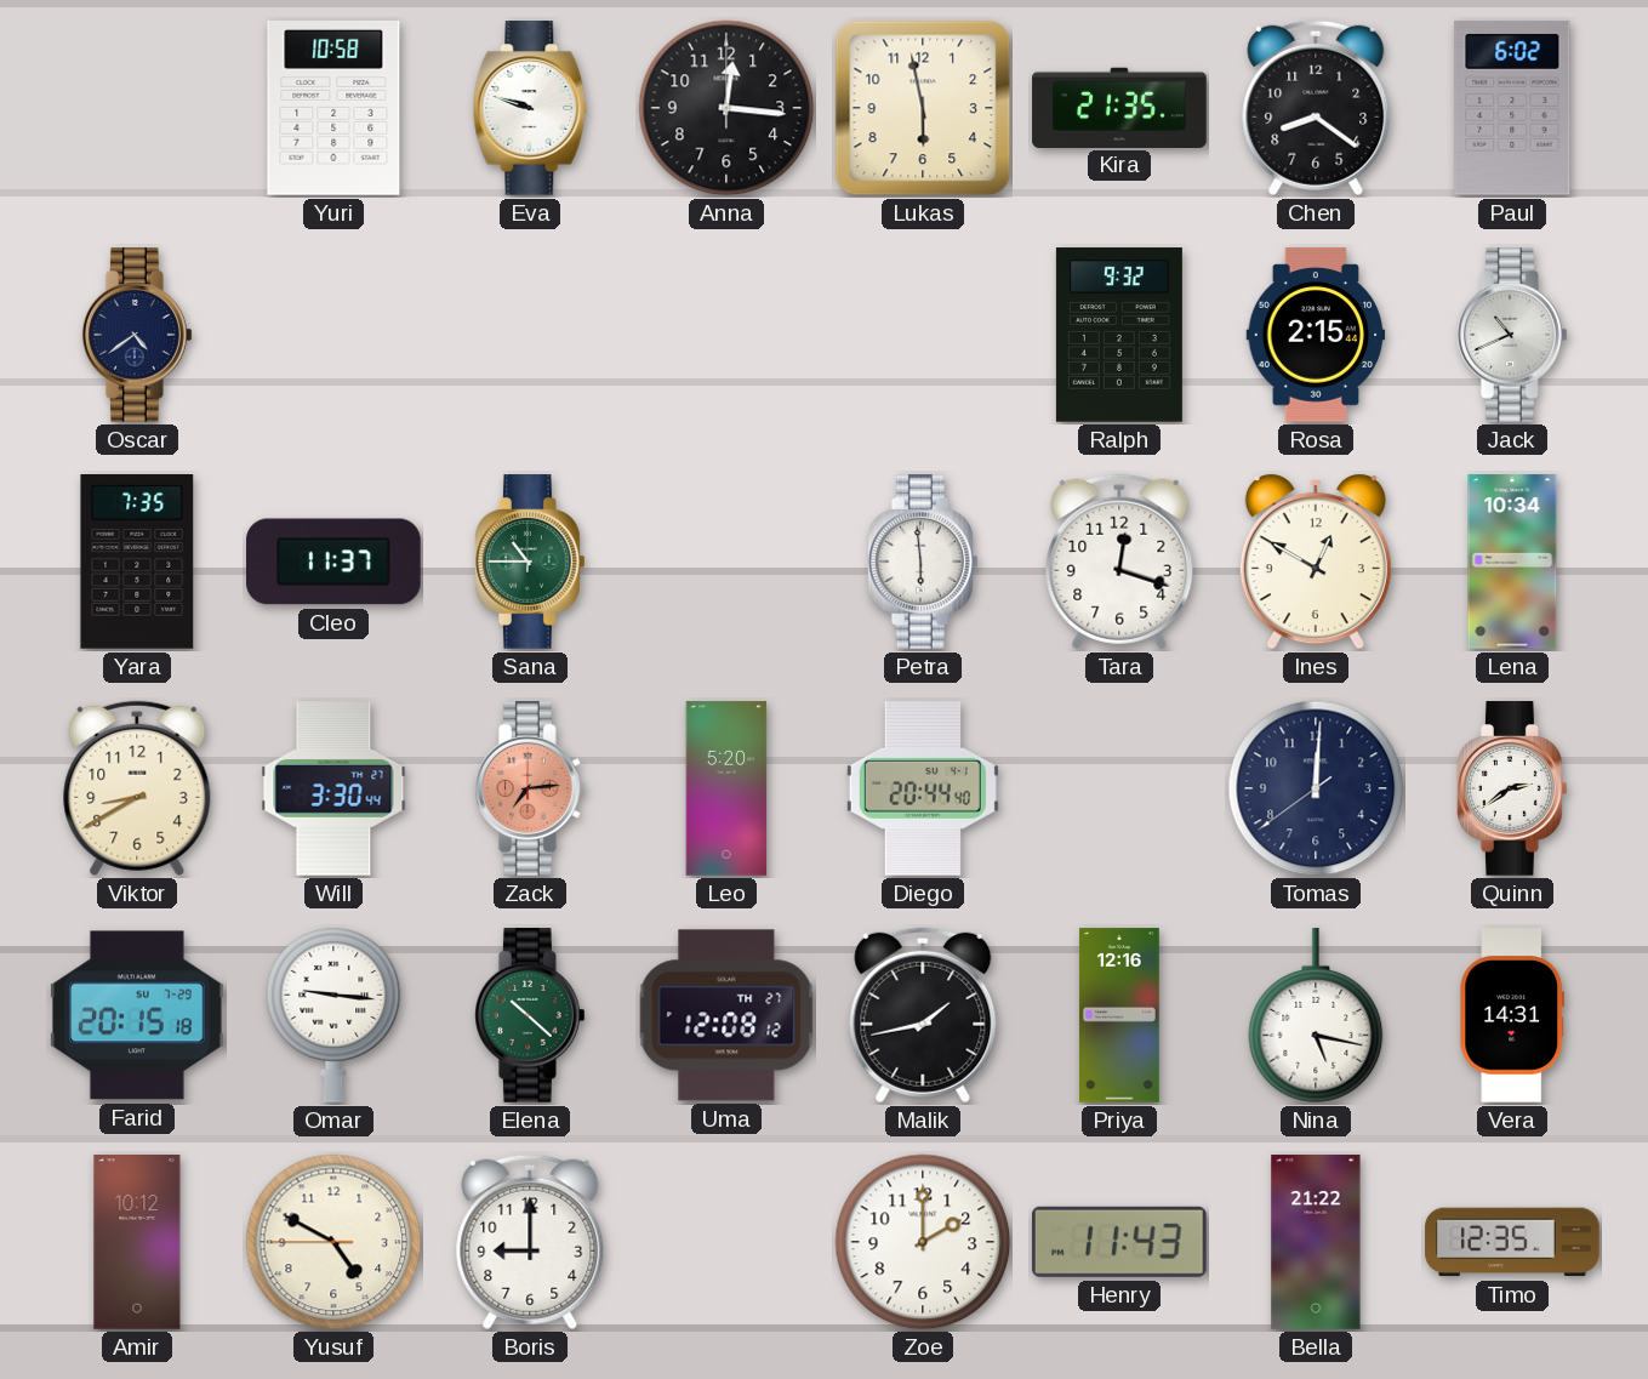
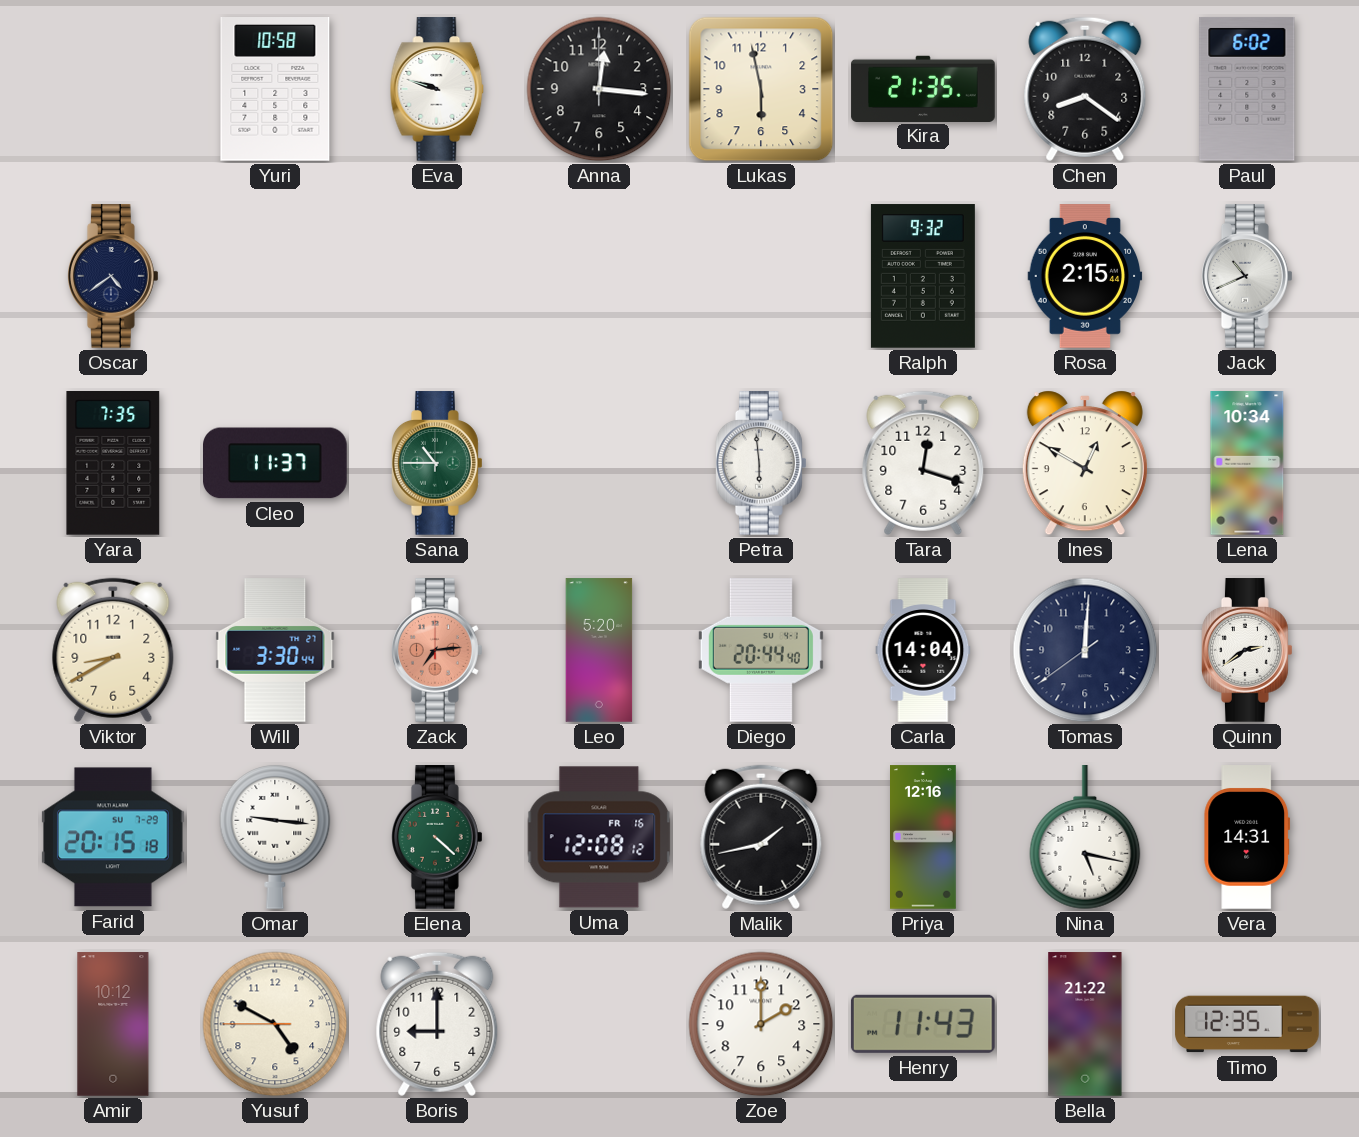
Carla: none -> 14:04
Elena: 10:22 -> 4:22
Uma date: TH 27 -> FR 16
